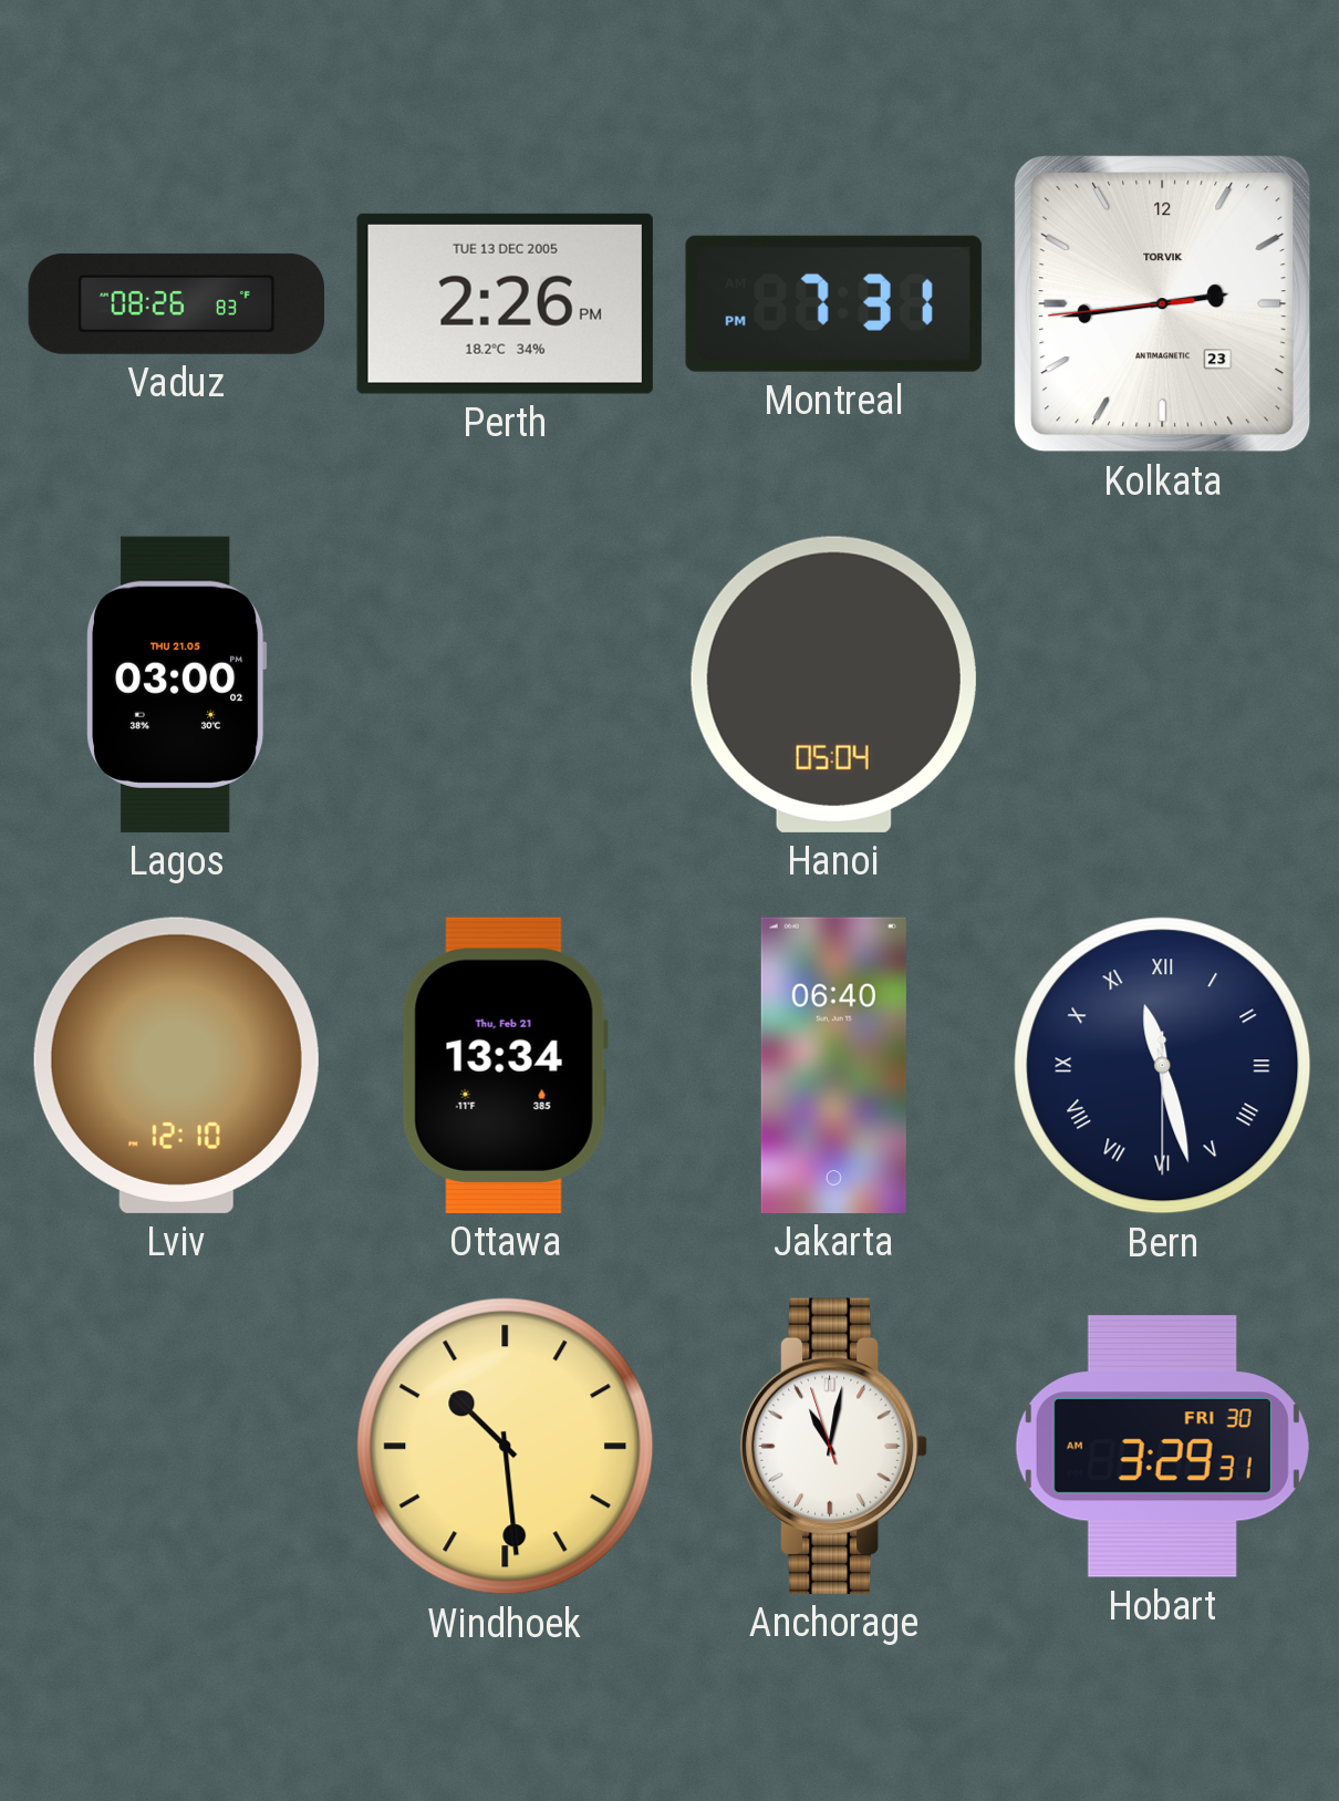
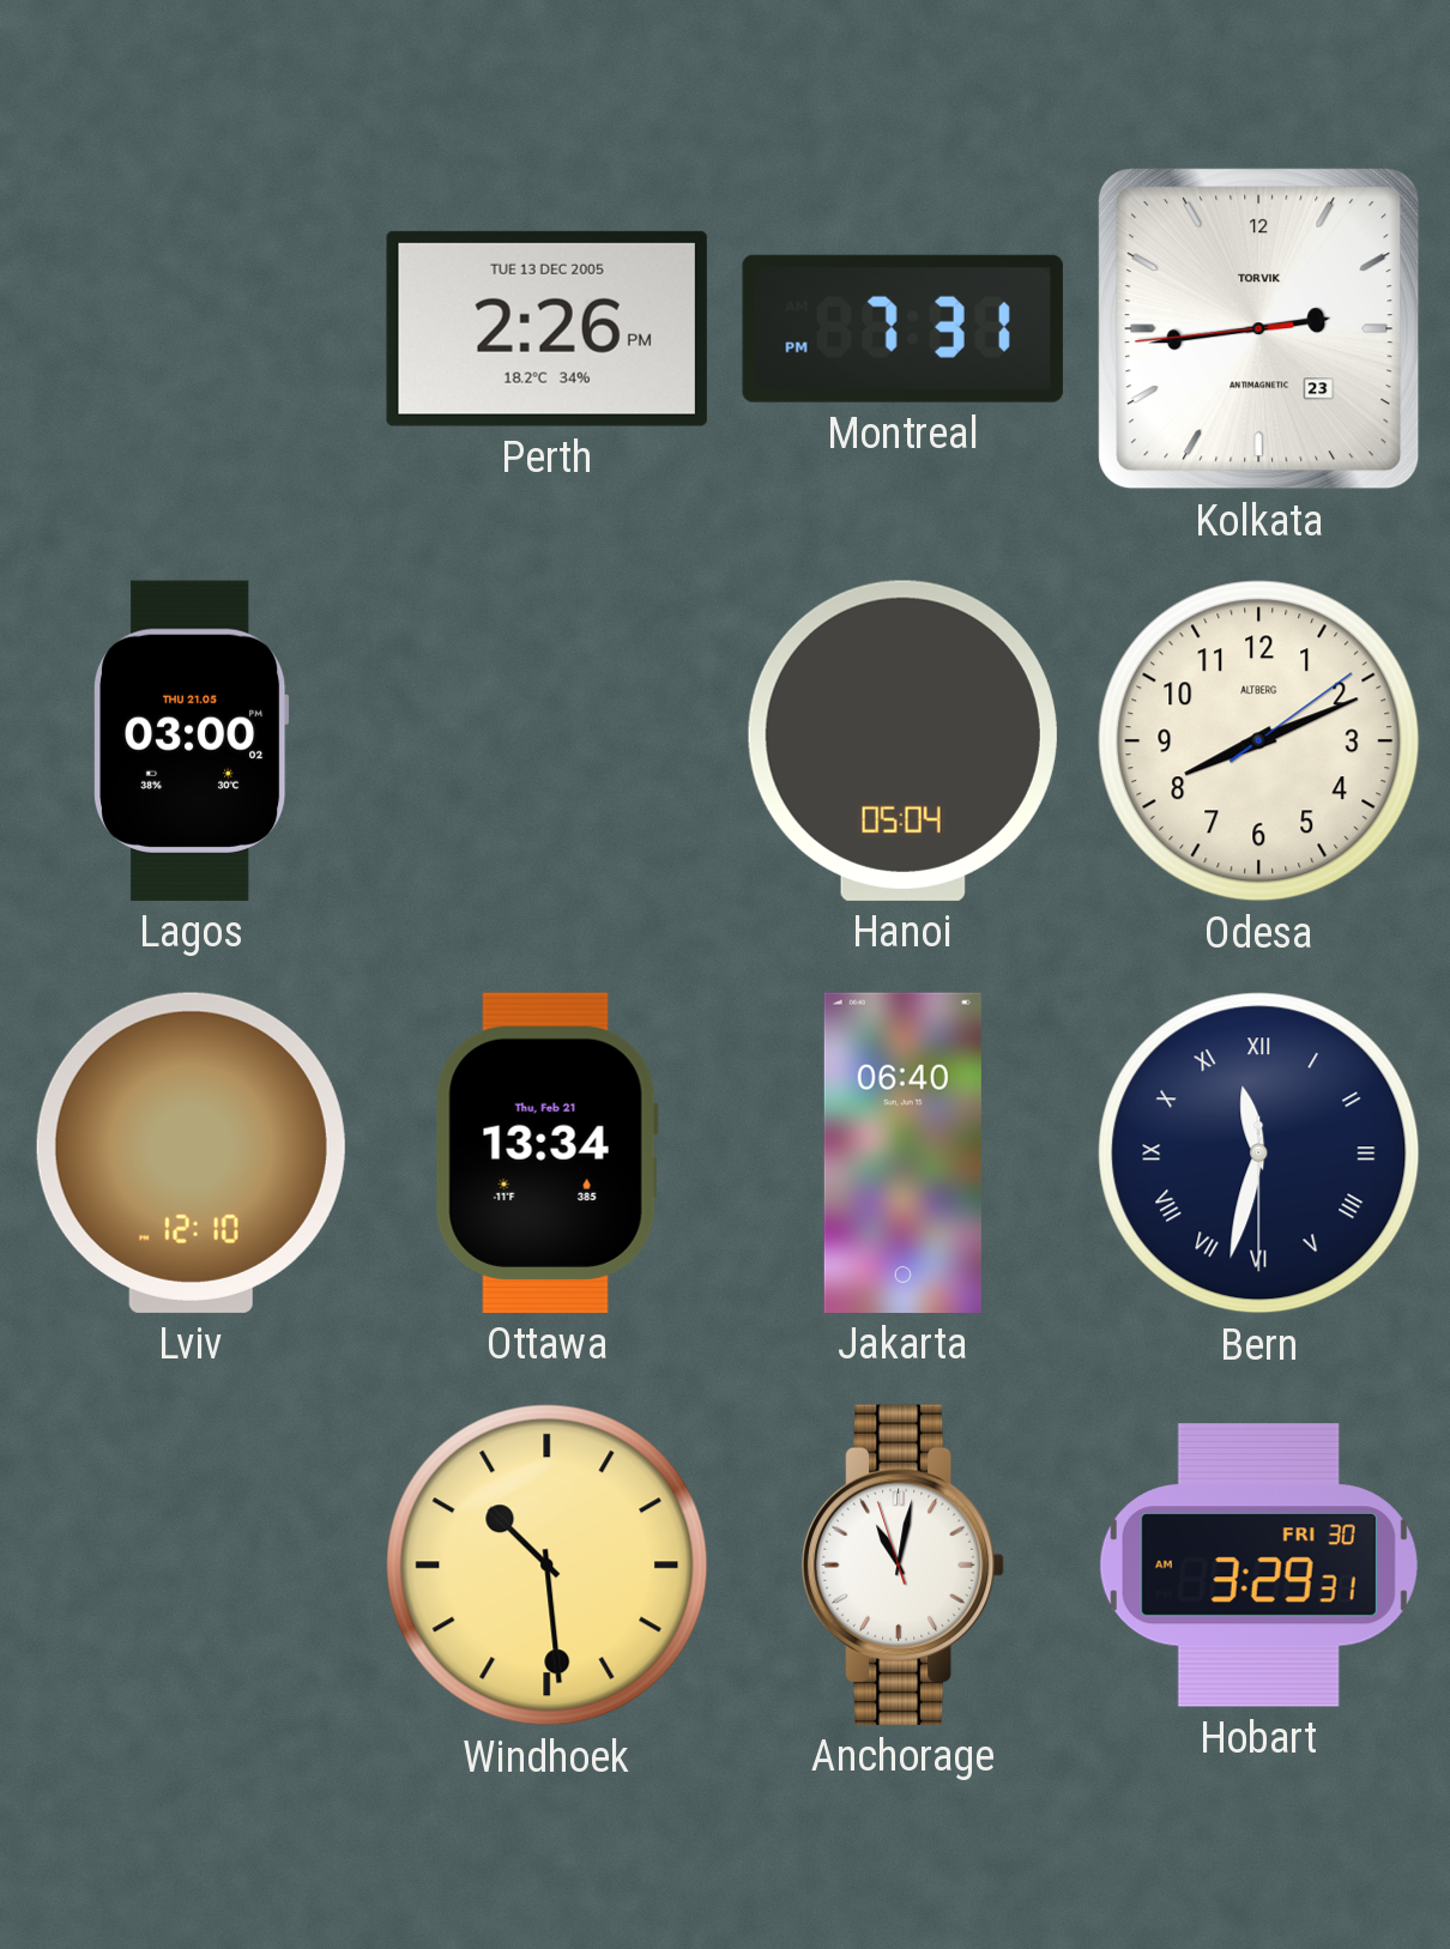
Vaduz: 08:26 -> none
Odesa: none -> 8:11
Bern: 11:27 -> 11:32
